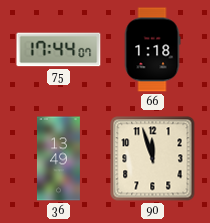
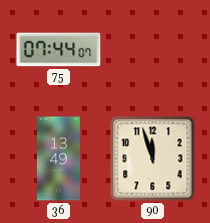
75: 17:44 -> 07:44
66: 1:18 -> none
